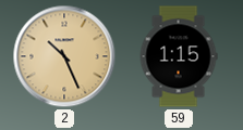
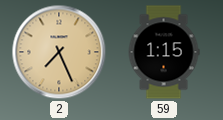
2: 10:26 -> 7:26
